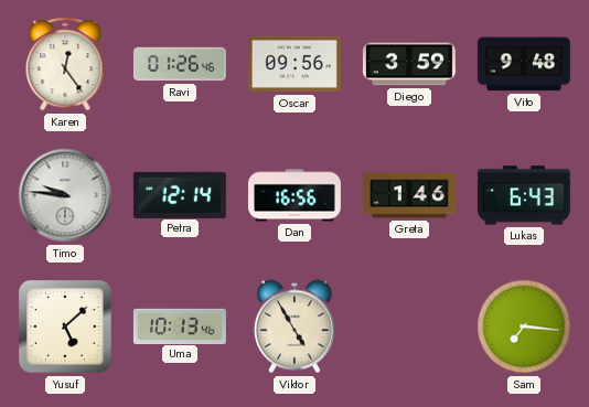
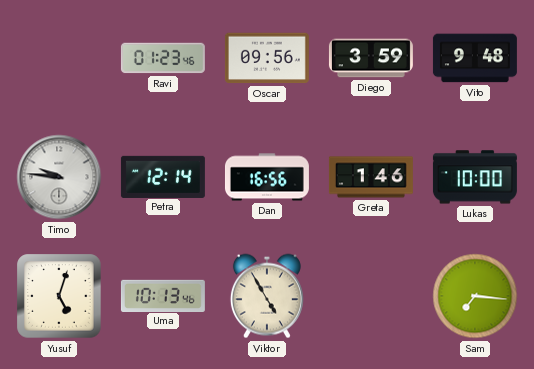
Karen: 12:24 -> none
Ravi: 01:26 -> 01:23
Lukas: 6:43 -> 10:00
Yusuf: 5:08 -> 5:03
